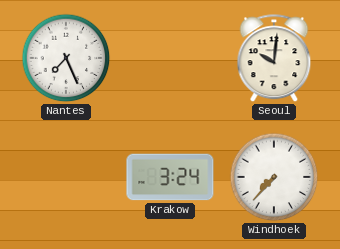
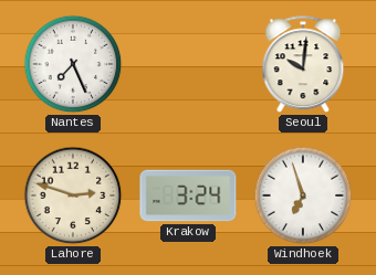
Lahore: none -> 2:48
Windhoek: 7:37 -> 6:57
